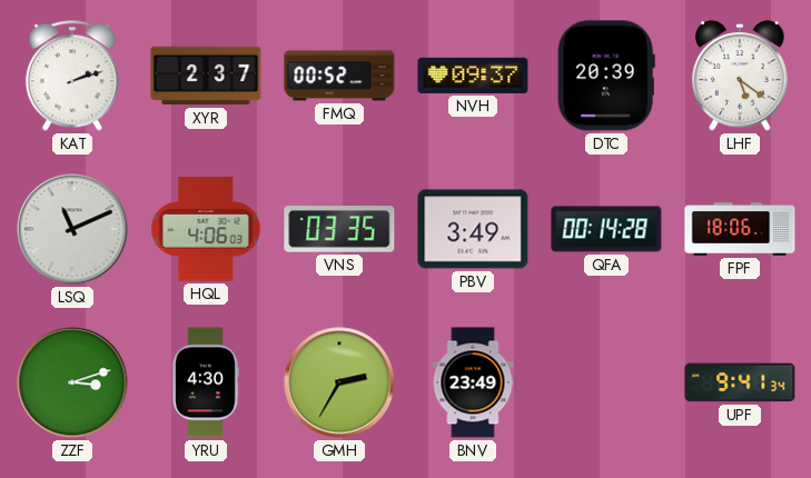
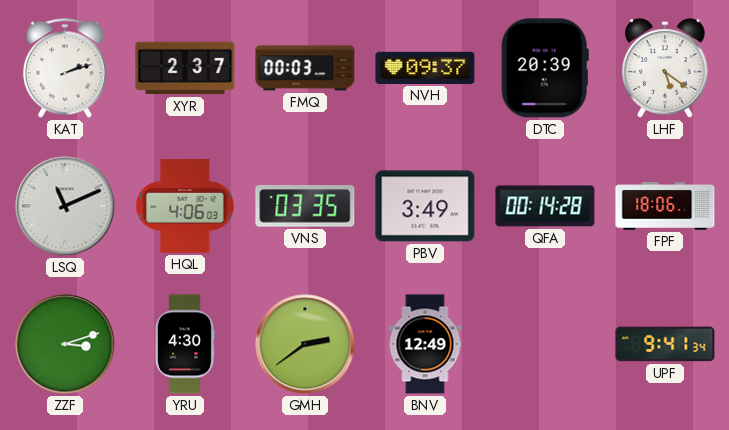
FMQ: 00:52 -> 00:03
GMH: 2:35 -> 2:39
BNV: 23:49 -> 12:49
